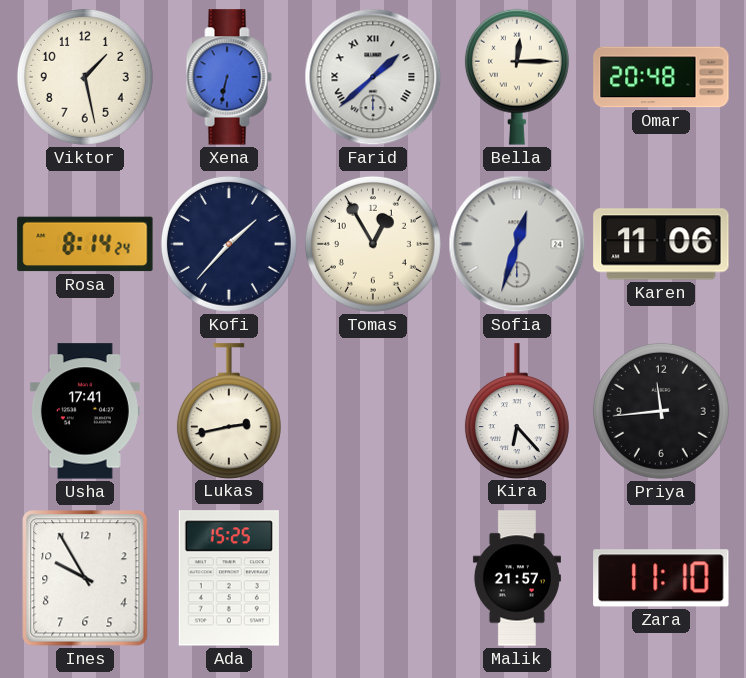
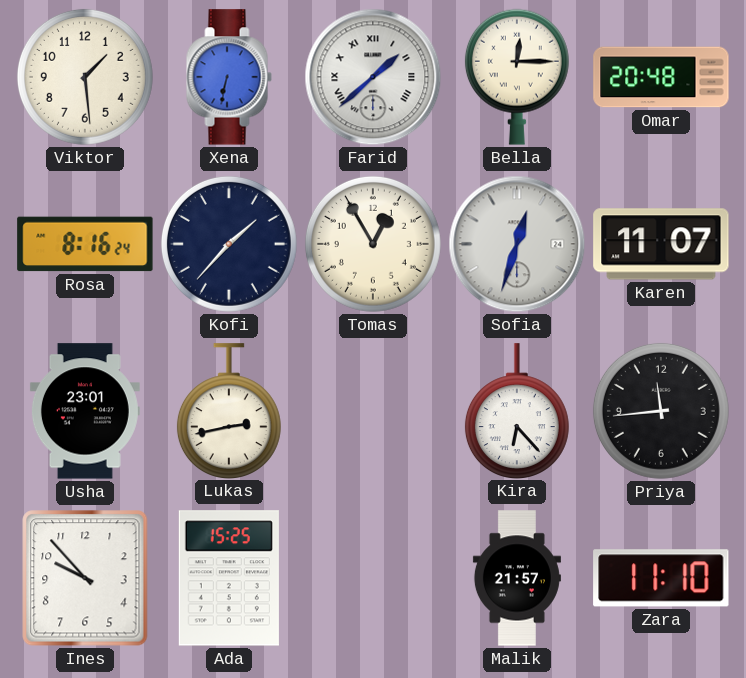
Viktor: 1:28 -> 1:29
Rosa: 8:14 -> 8:16
Karen: 11:06 -> 11:07
Usha: 17:41 -> 23:01
Ines: 9:55 -> 9:53
